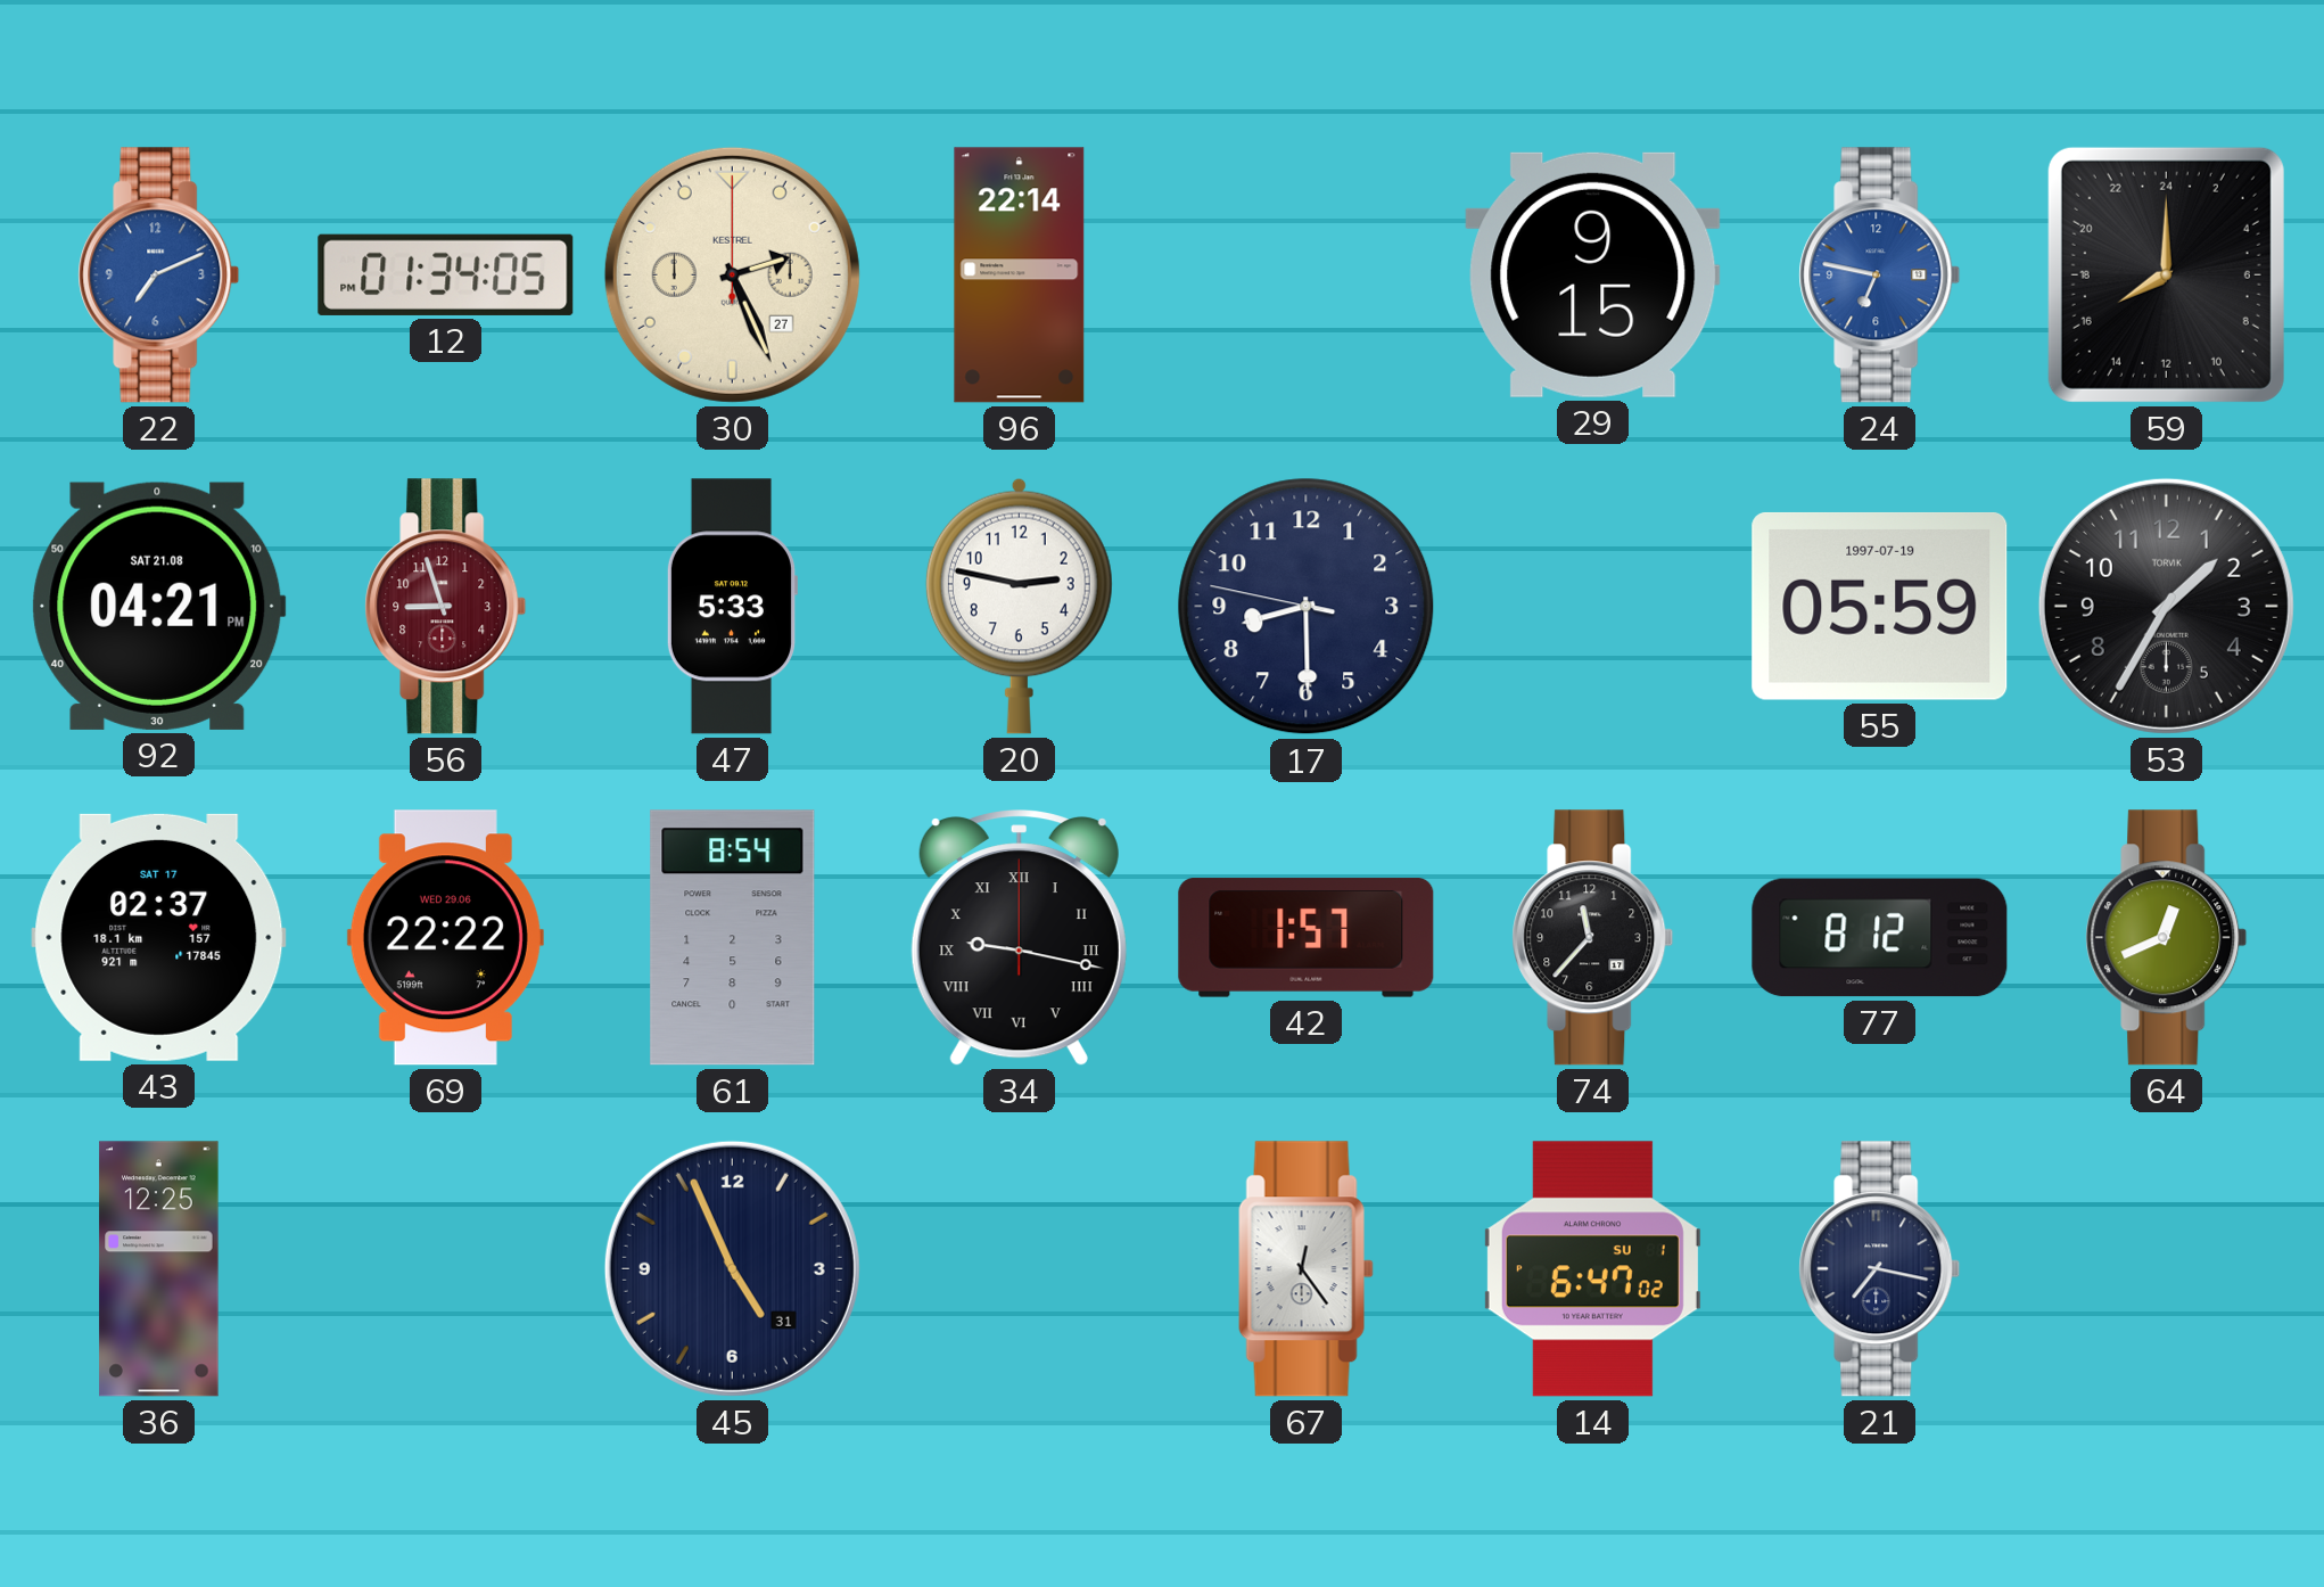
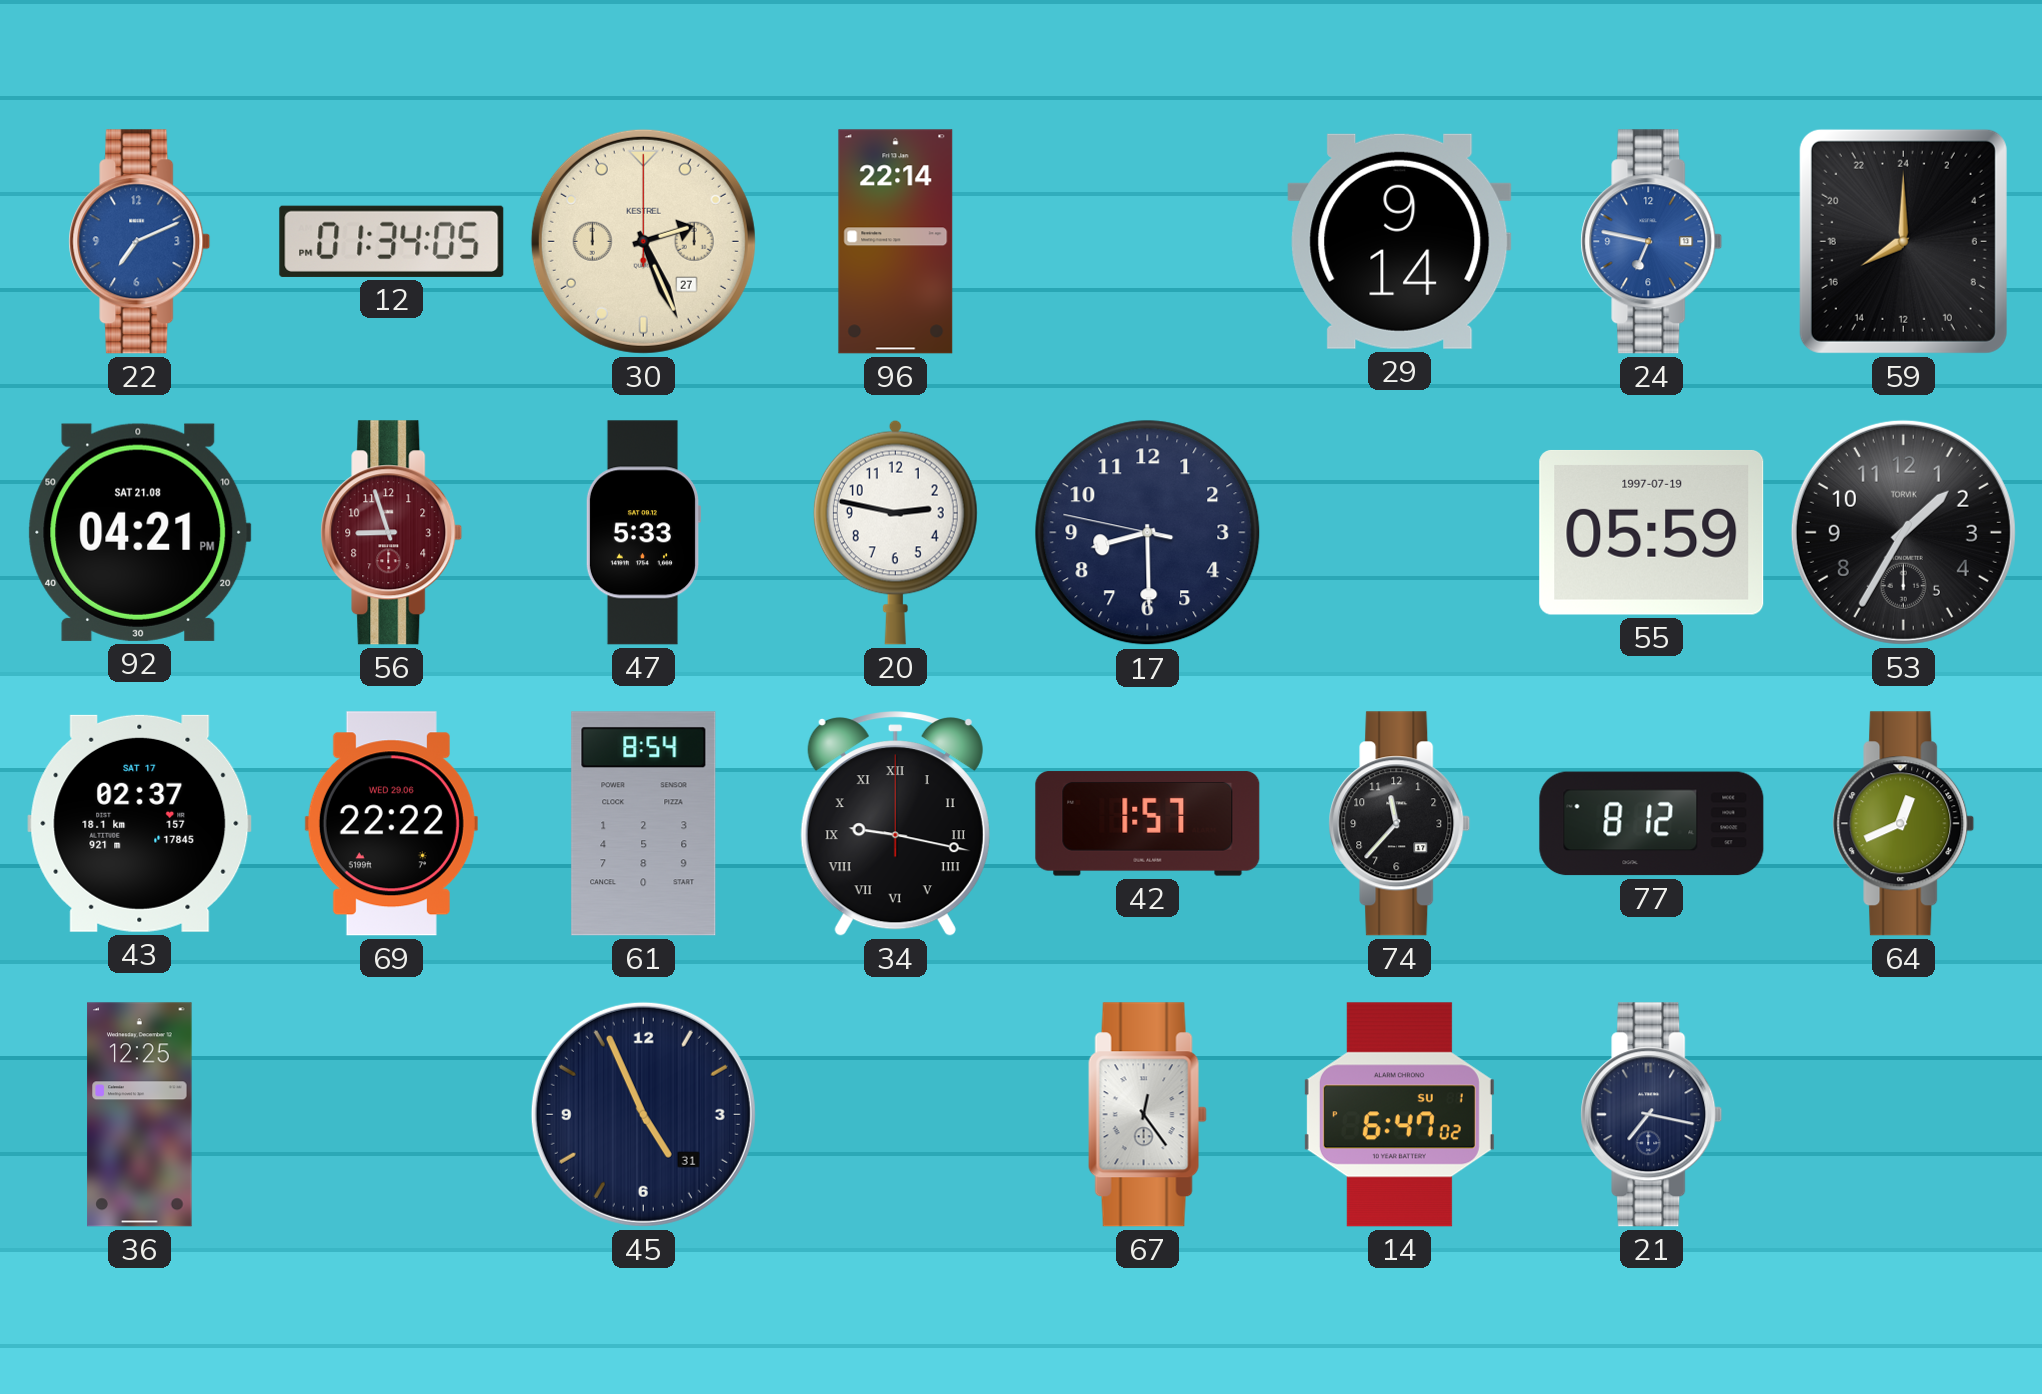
29: 9:15 -> 9:14
